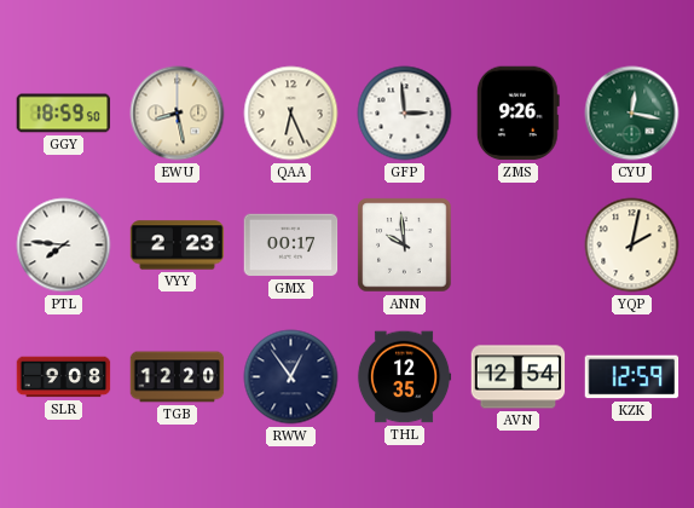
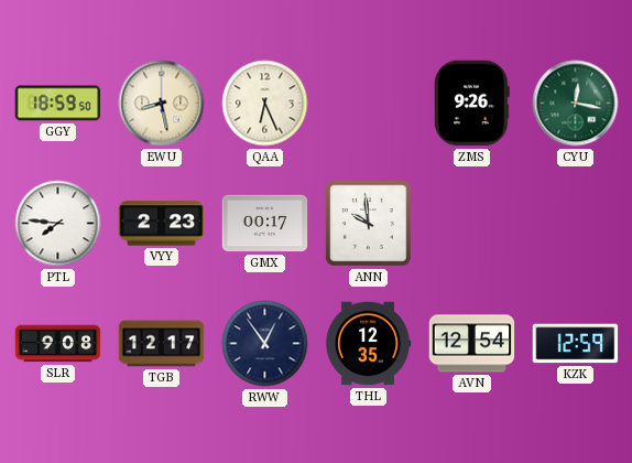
GFP: 2:59 -> none
YQP: 2:02 -> none
TGB: 12:20 -> 12:17
